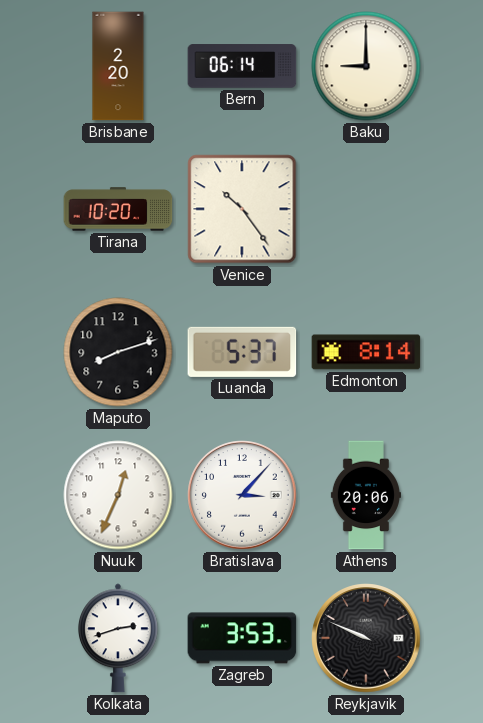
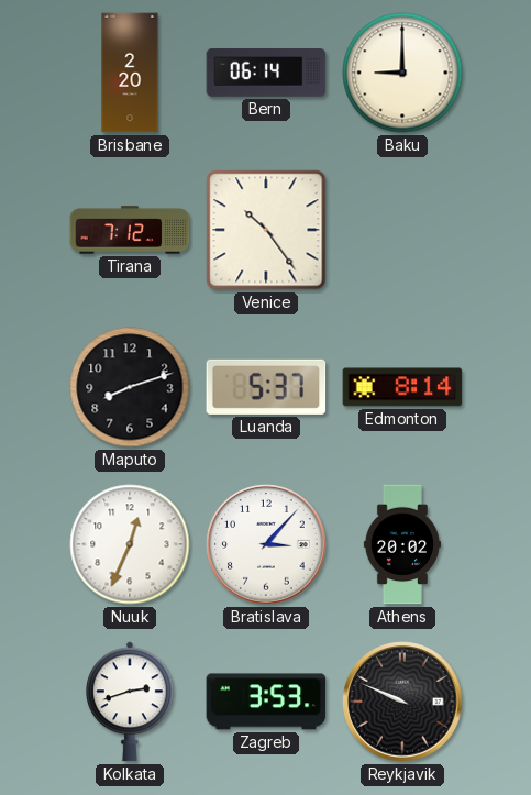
Tirana: 10:20 -> 7:12
Athens: 20:06 -> 20:02
